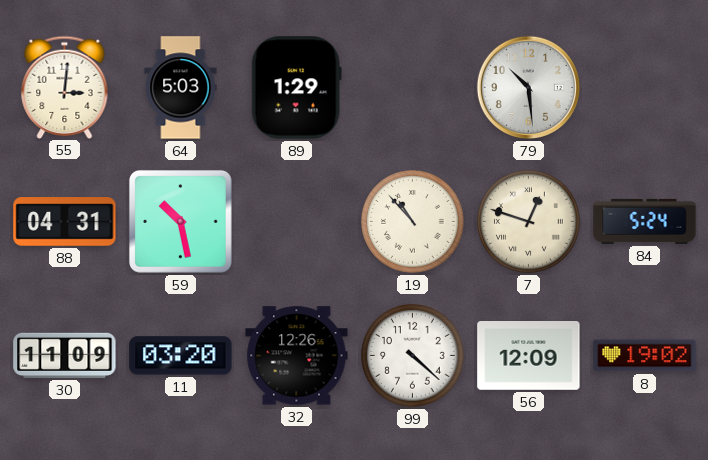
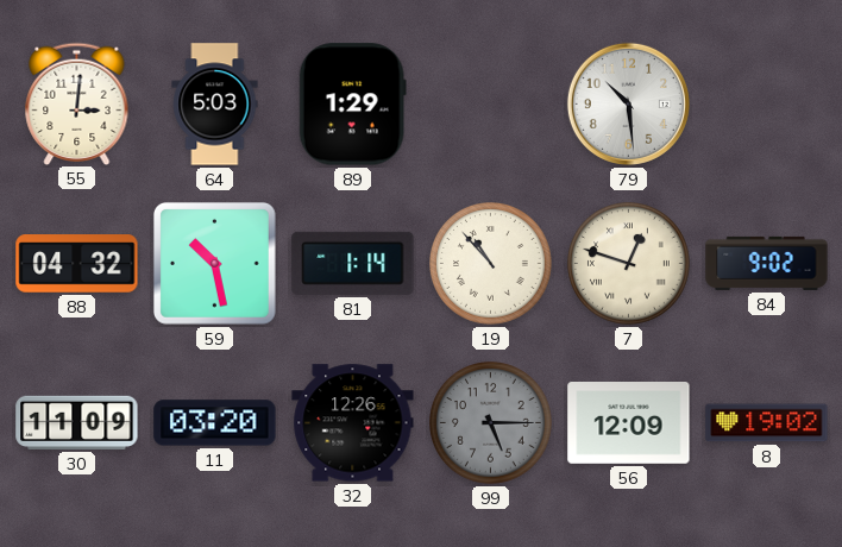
88: 04:31 -> 04:32
81: none -> 1:14
84: 5:24 -> 9:02
99: 4:22 -> 5:15
99 dial: white -> grey
